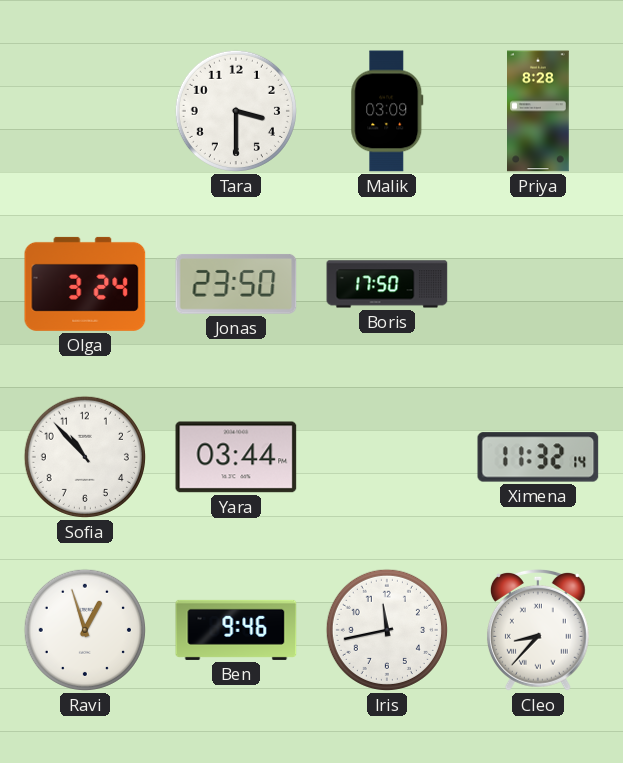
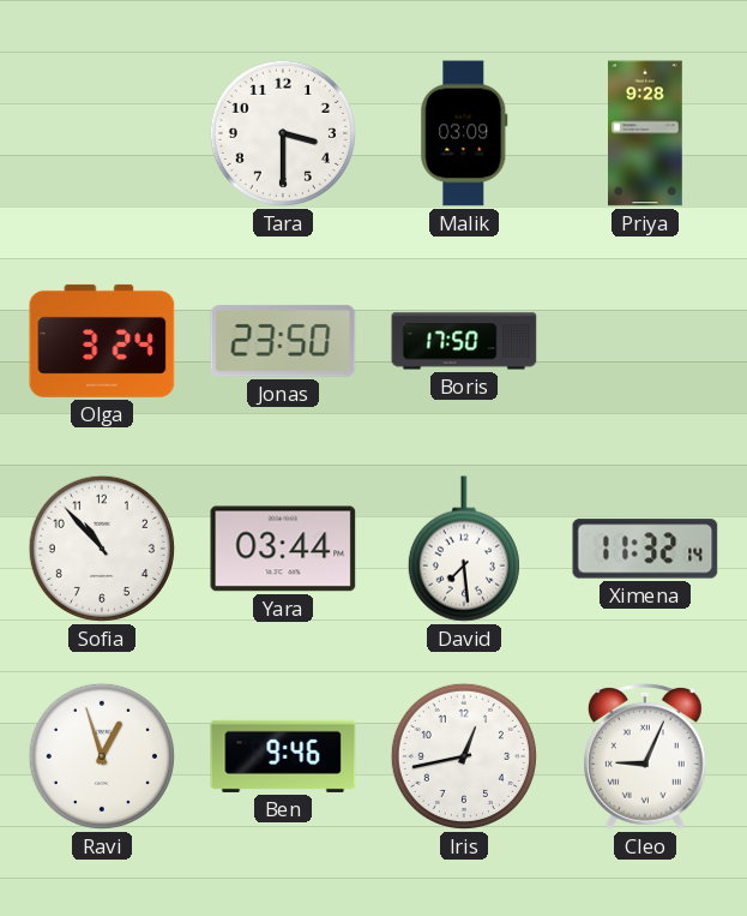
Priya: 8:28 -> 9:28
David: none -> 7:29
Iris: 11:43 -> 12:43
Cleo: 8:37 -> 9:04
